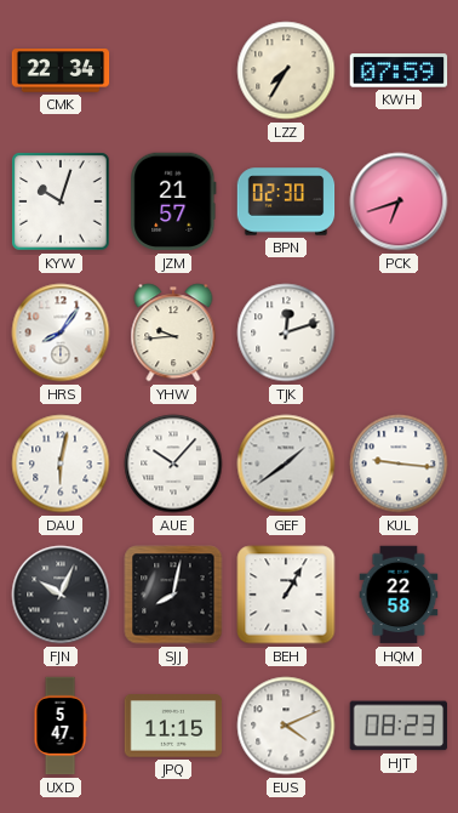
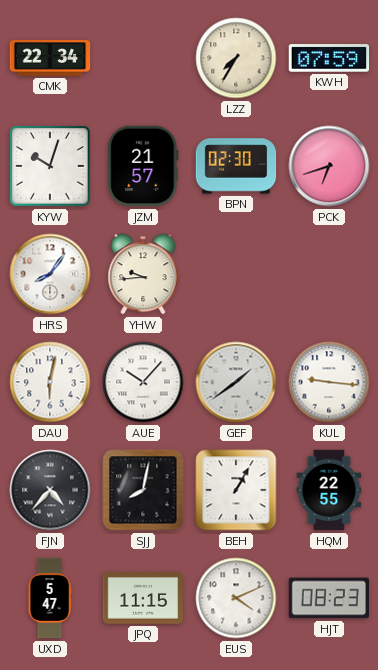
TJK: 12:12 -> none
FJN: 10:04 -> 4:37
HQM: 22:58 -> 22:55
